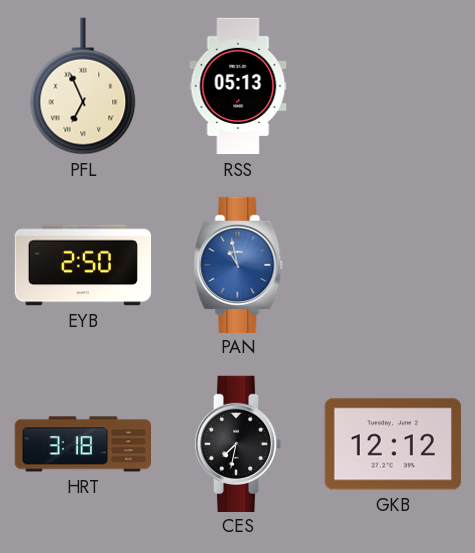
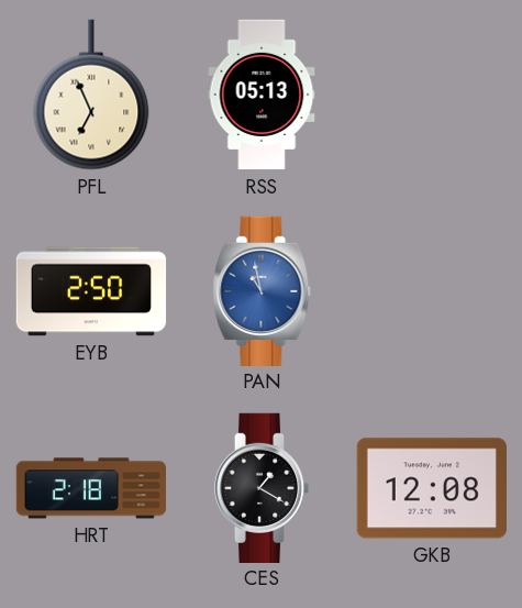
HRT: 3:18 -> 2:18
CES: 7:32 -> 1:20
GKB: 12:12 -> 12:08
